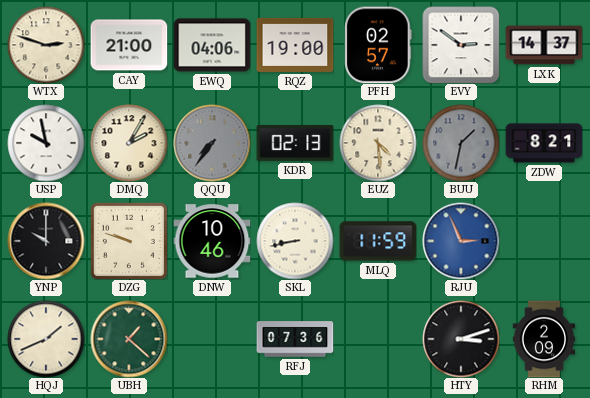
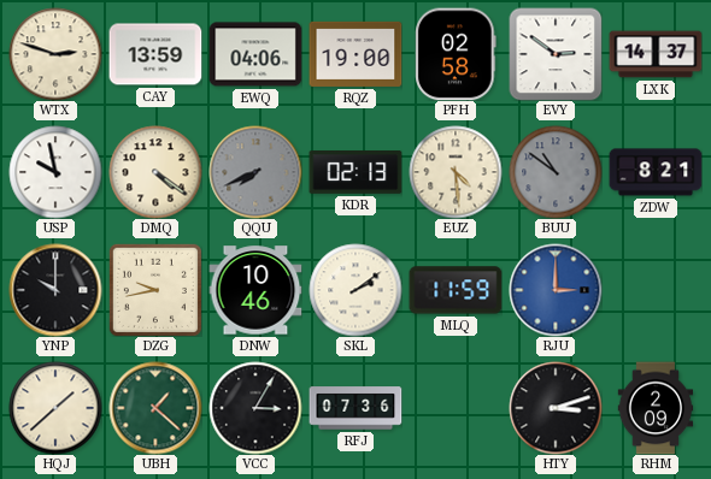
CAY: 21:00 -> 13:59
PFH: 02:57 -> 02:58
DMQ: 2:05 -> 4:21
QQU: 7:36 -> 7:41
BUU: 1:32 -> 10:51
DZG: 9:48 -> 9:43
SKL: 8:43 -> 2:09
RJU: 2:56 -> 3:00
HQJ: 1:41 -> 1:38
VCC: none -> 3:05
